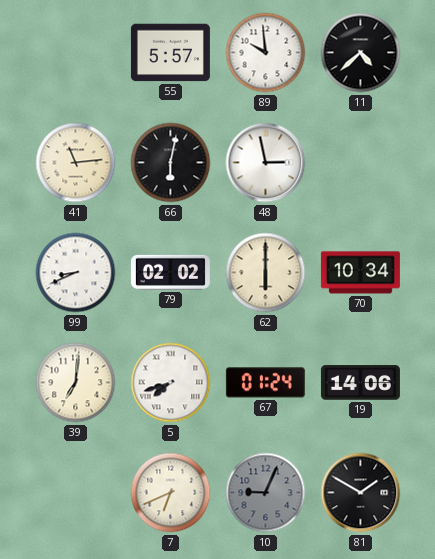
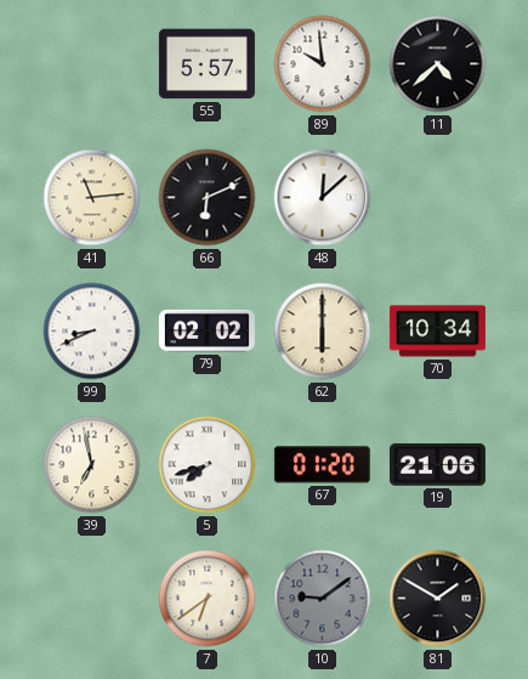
66: 6:02 -> 6:11
48: 2:58 -> 12:08
39: 7:01 -> 6:58
67: 01:24 -> 01:20
19: 14:06 -> 21:06
7: 6:41 -> 6:39
10: 9:04 -> 9:09
